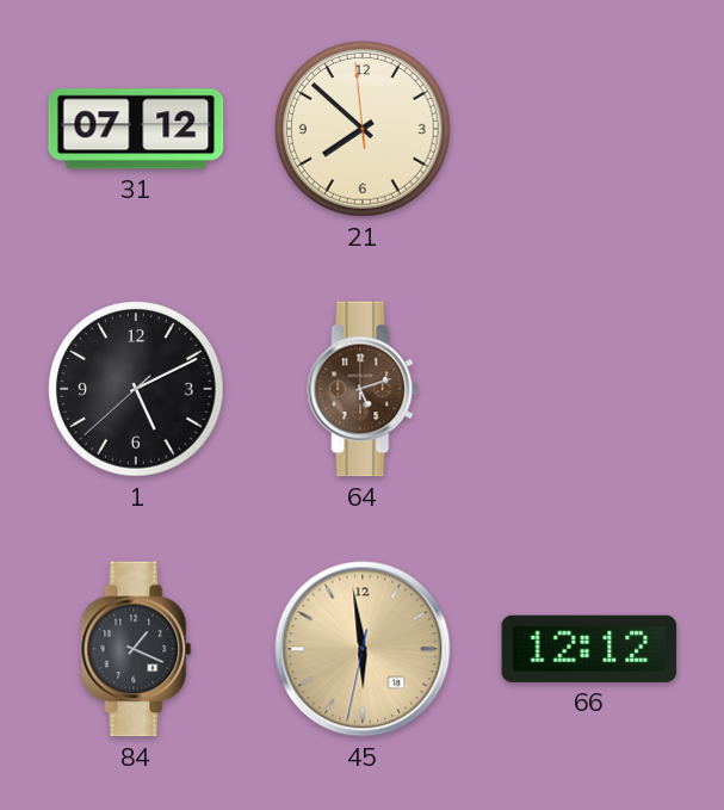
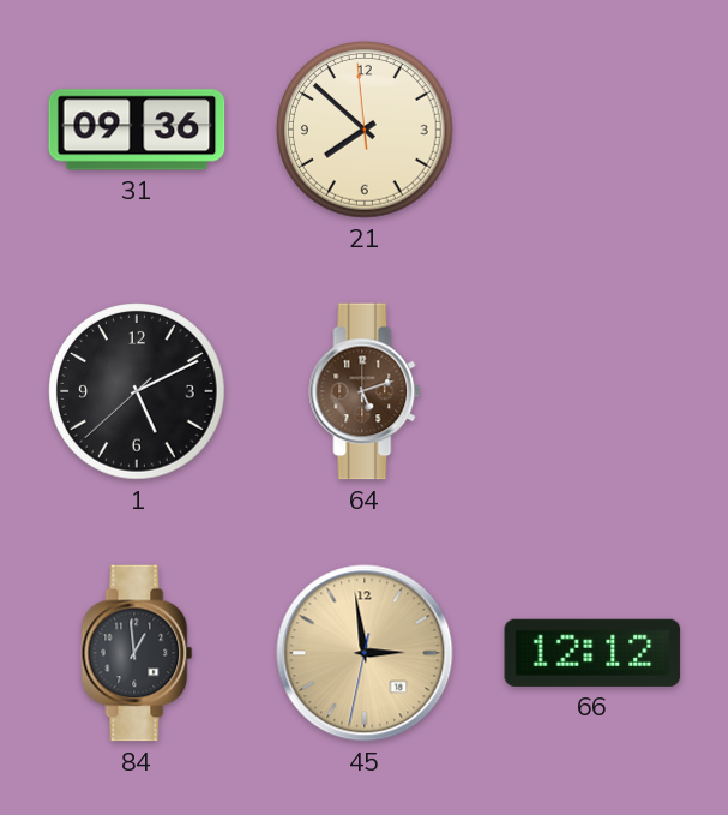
31: 07:12 -> 09:36
84: 1:19 -> 12:59
45: 5:58 -> 2:58
